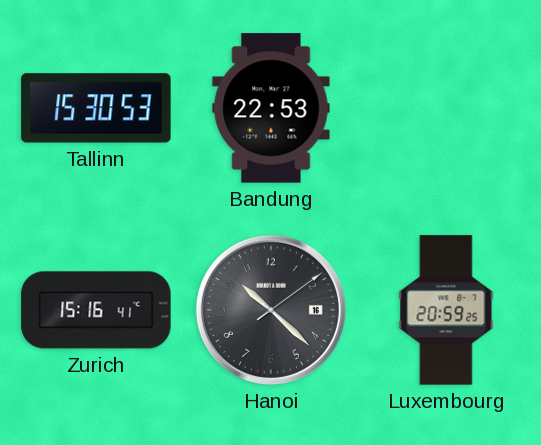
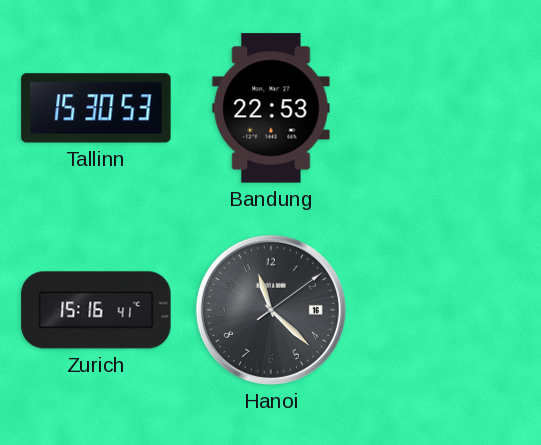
Hanoi: 10:22 -> 11:22
Luxembourg: 20:59 -> none
